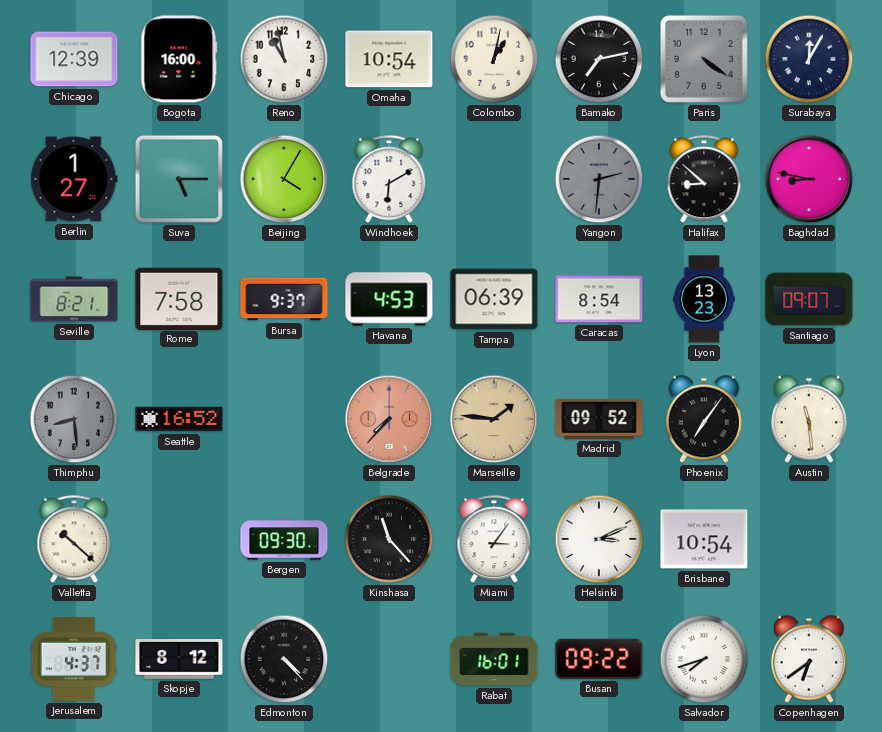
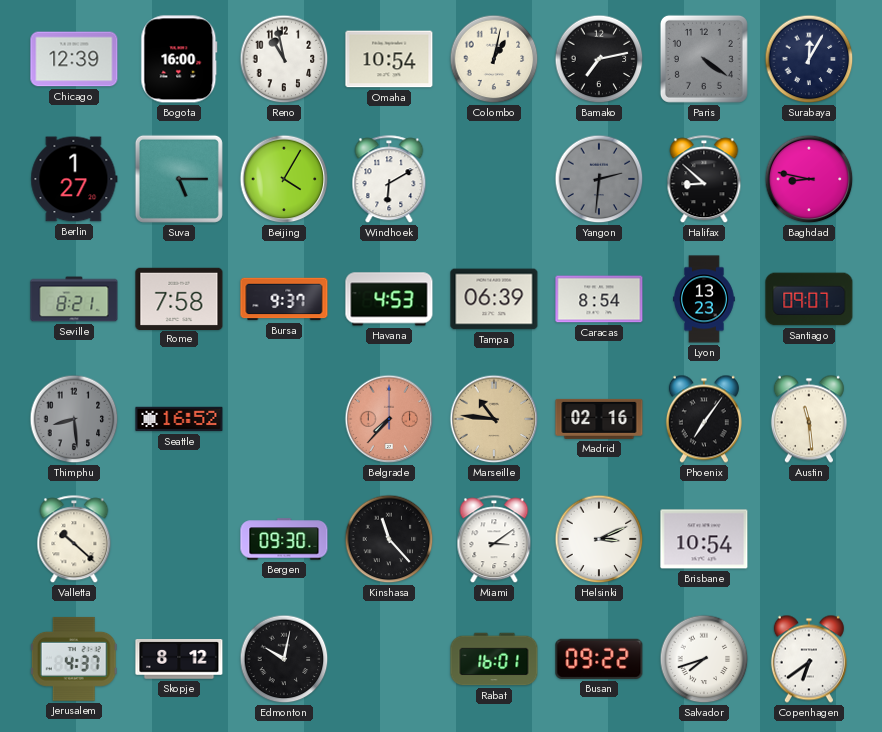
Marseille: 1:46 -> 10:46
Madrid: 09:52 -> 02:16
Miami: 3:06 -> 3:09
Edmonton: 4:23 -> 10:02
